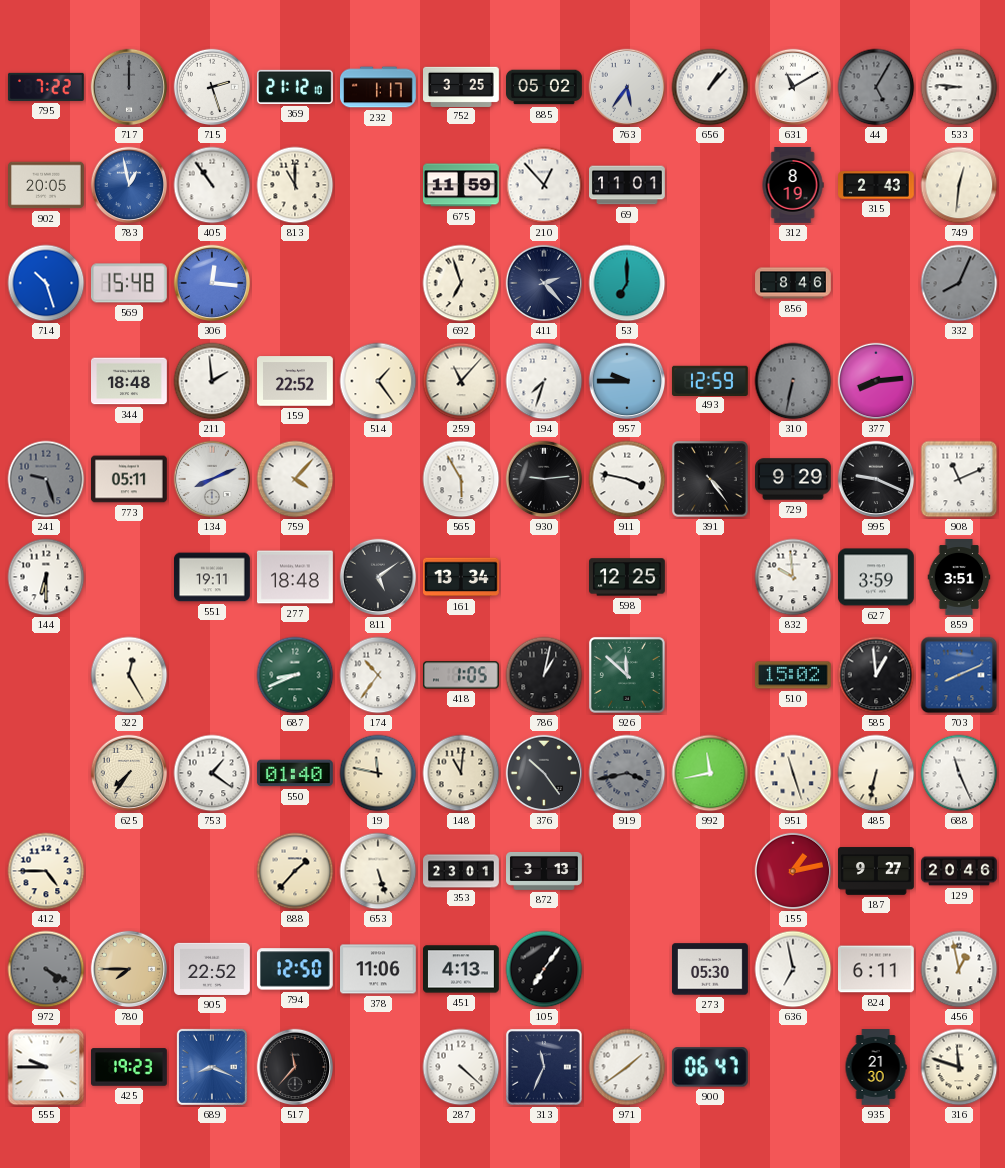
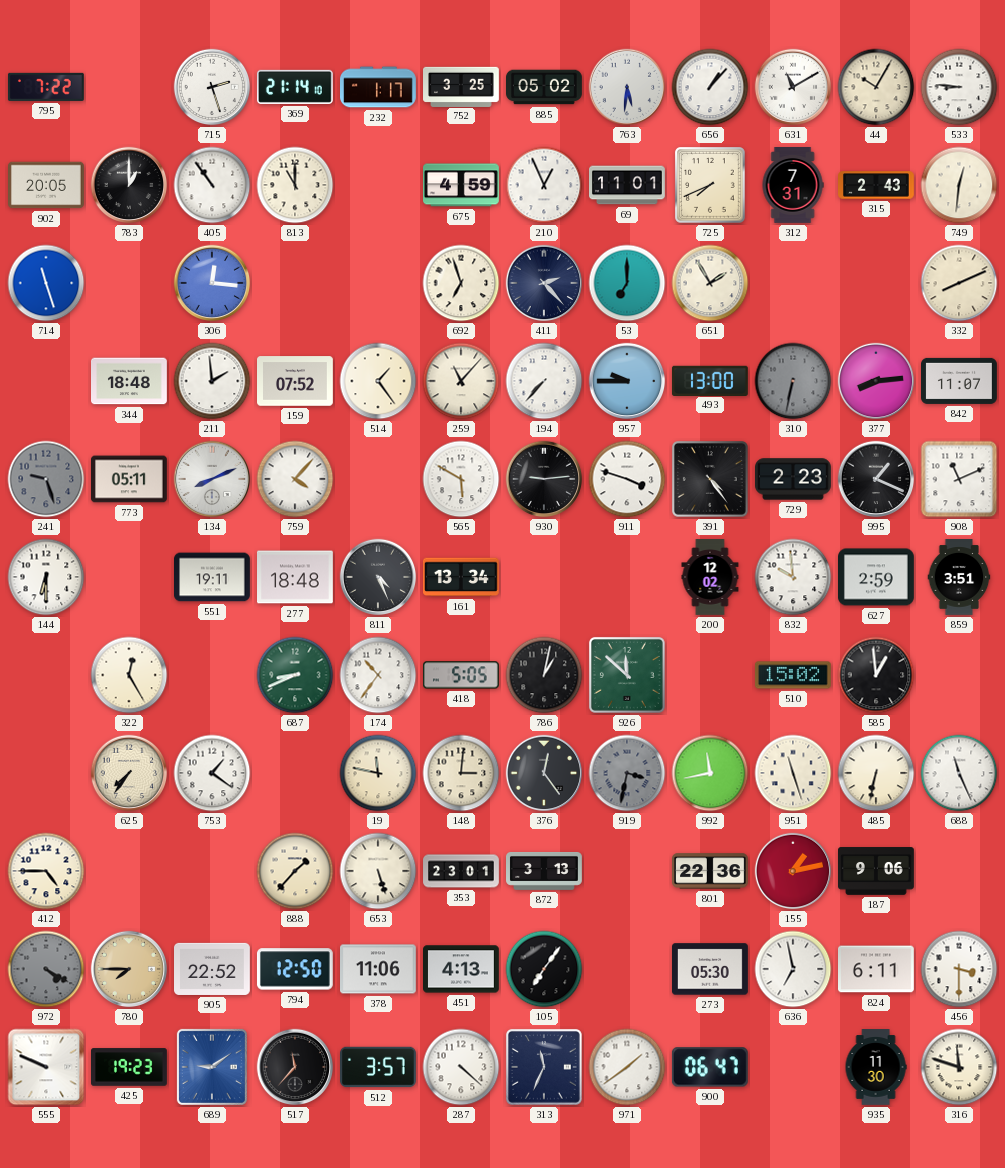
717: 12:00 -> none
369: 21:12 -> 21:14
763: 5:36 -> 5:31
44: 5:05 -> 10:05
44 dial: grey -> cream
783: 12:58 -> 1:00
783 dial: blue -> black
675: 11:59 -> 4:59
210: 12:53 -> 12:56
725: none -> 7:41
312: 8:19 -> 7:31
714: 10:27 -> 11:27
569: 15:48 -> none
651: none -> 1:55
856: 8:46 -> none
332: 8:04 -> 8:11
332 dial: grey -> cream
159: 22:52 -> 07:52
194: 7:33 -> 7:37
493: 12:59 -> 13:00
842: none -> 11:07
565: 5:55 -> 5:50
911: 3:47 -> 3:48
729: 9:29 -> 2:23
995: 9:19 -> 1:19
811: 5:09 -> 4:26
598: 12:25 -> none
200: none -> 12:02
627: 3:59 -> 2:59
418: 1:05 -> 5:05
703: 8:11 -> none
550: 01:40 -> none
148: 11:01 -> 3:01
376: 10:24 -> 12:24
919: 3:43 -> 3:32
801: none -> 22:36
187: 9:27 -> 9:06
129: 20:46 -> none
456: 12:58 -> 3:30
555: 9:45 -> 9:49
689: 8:19 -> 9:09
512: none -> 3:57
935: 21:30 -> 11:30
